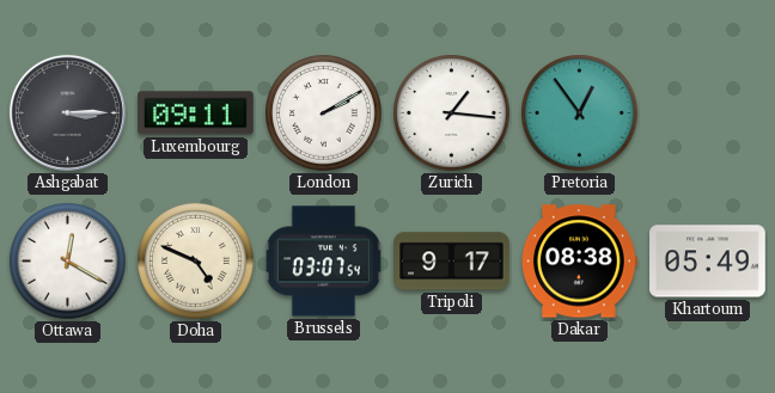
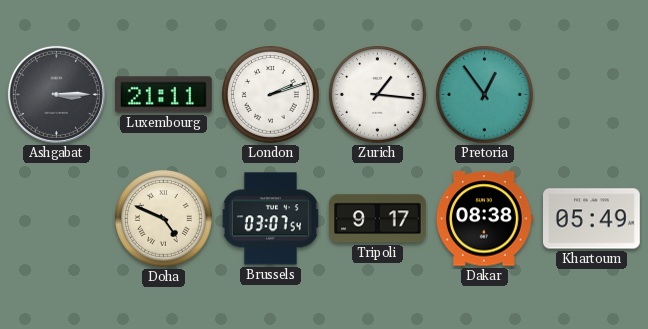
Luxembourg: 09:11 -> 21:11
London: 2:10 -> 2:12
Ottawa: 12:20 -> none
